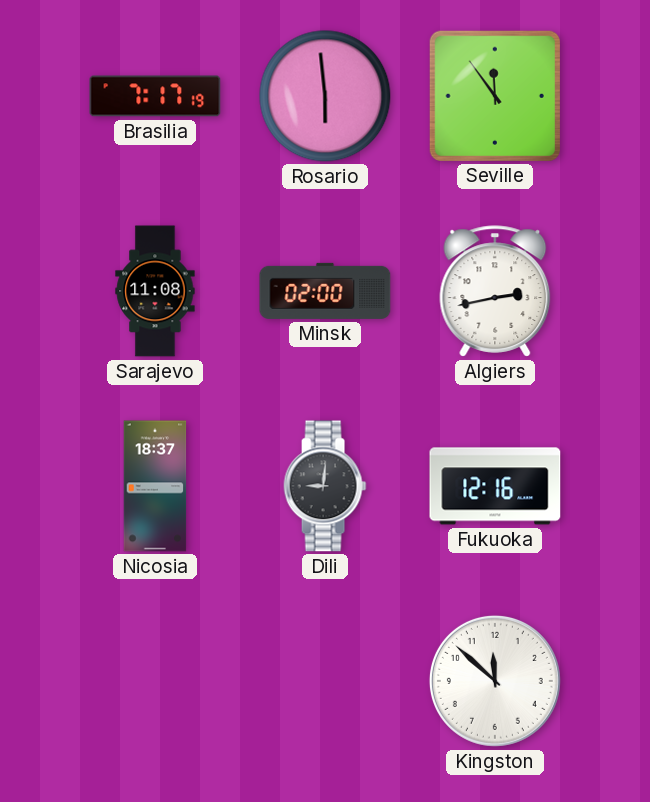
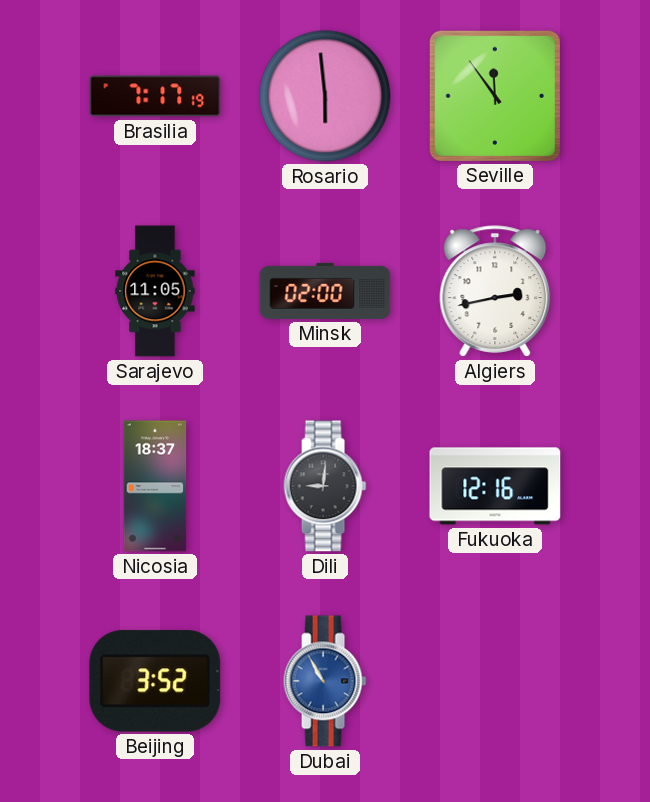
Sarajevo: 11:08 -> 11:05
Beijing: none -> 3:52
Dubai: none -> 10:55
Kingston: 11:52 -> none
